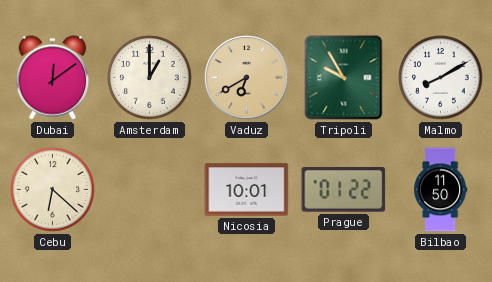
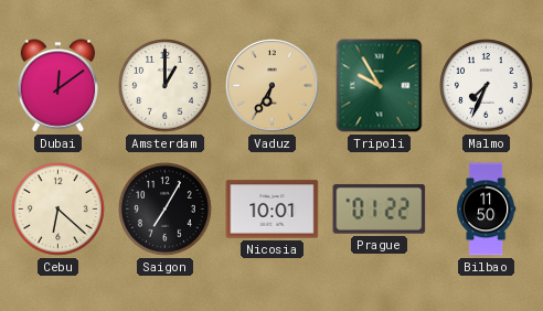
Vaduz: 6:40 -> 6:35
Malmo: 8:10 -> 7:34
Saigon: none -> 7:05
